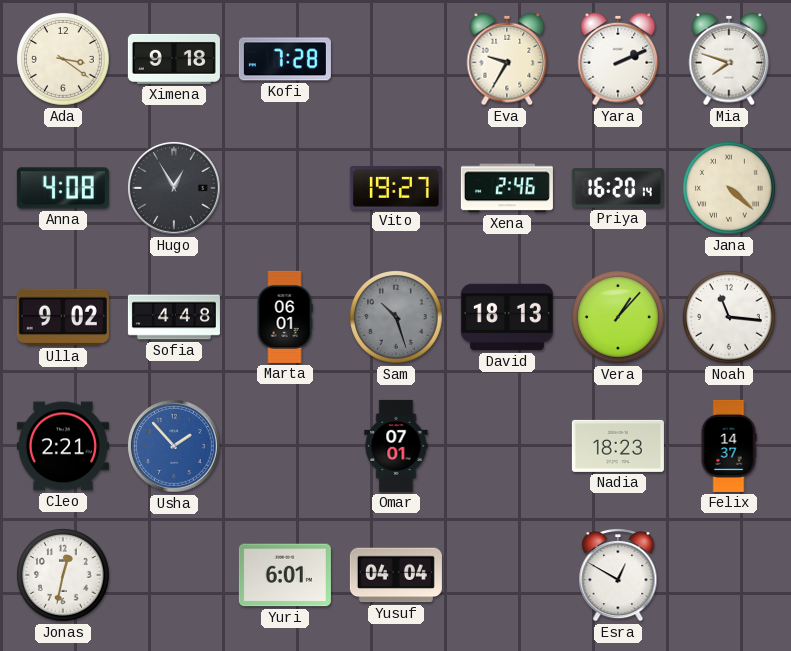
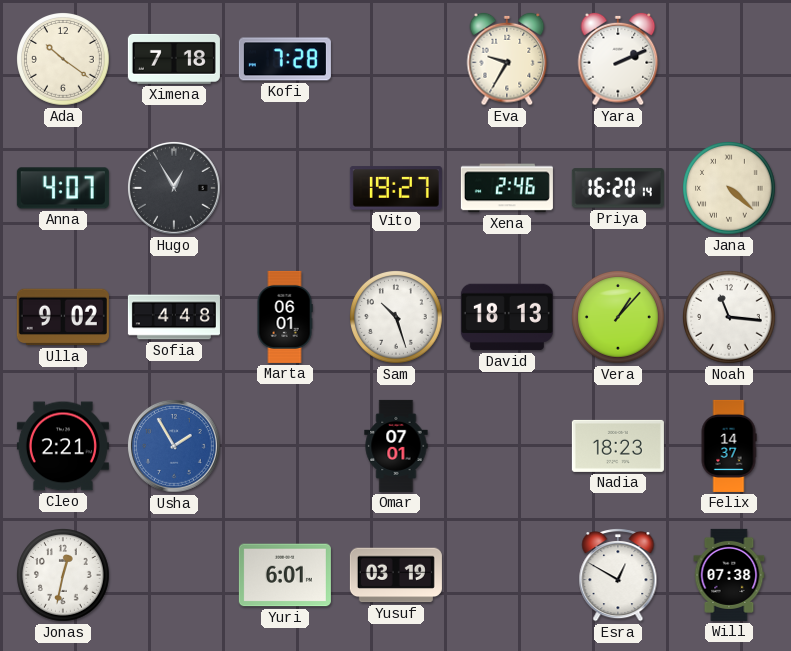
Ada: 3:21 -> 10:21
Ximena: 9:18 -> 7:18
Mia: 7:48 -> none
Anna: 4:08 -> 4:07
Sam dial: grey -> white
Usha: 1:53 -> 1:55
Yusuf: 04:04 -> 03:19
Will: none -> 07:38
